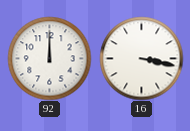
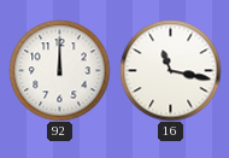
16: 3:17 -> 11:17
